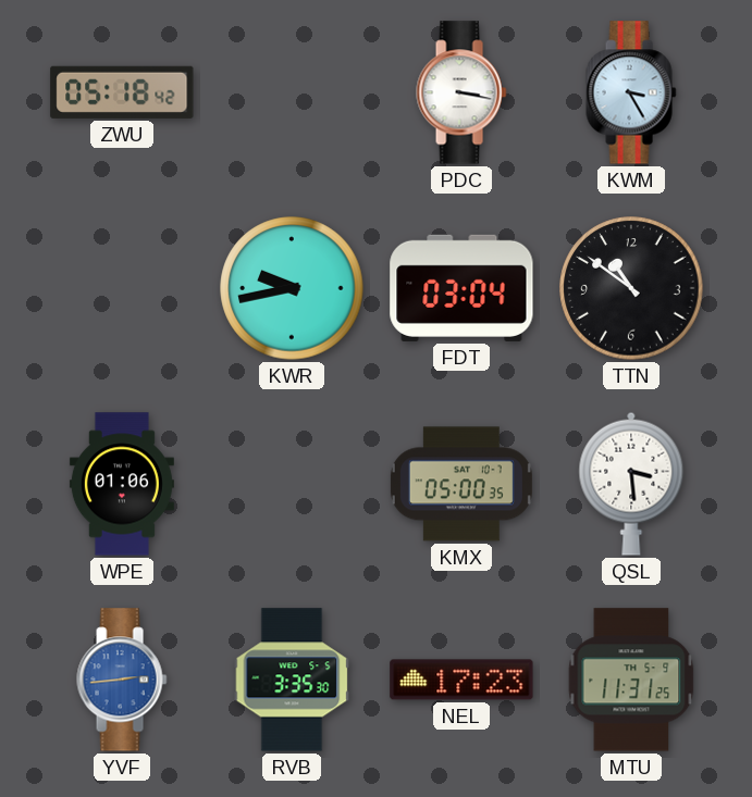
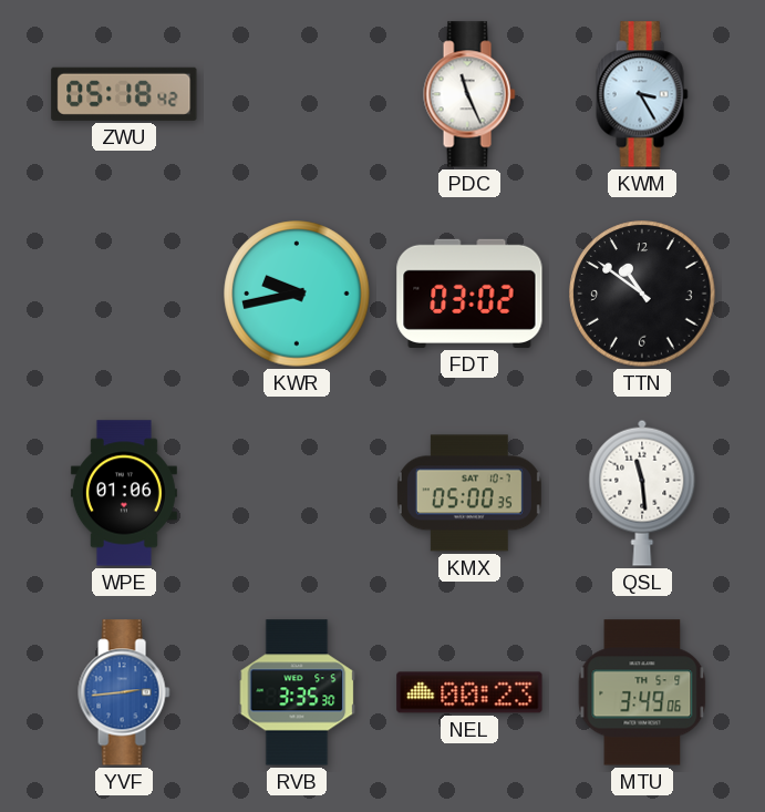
PDC: 3:17 -> 11:26
FDT: 03:04 -> 03:02
QSL: 3:29 -> 11:29
NEL: 17:23 -> 00:23
MTU: 11:31 -> 3:49
